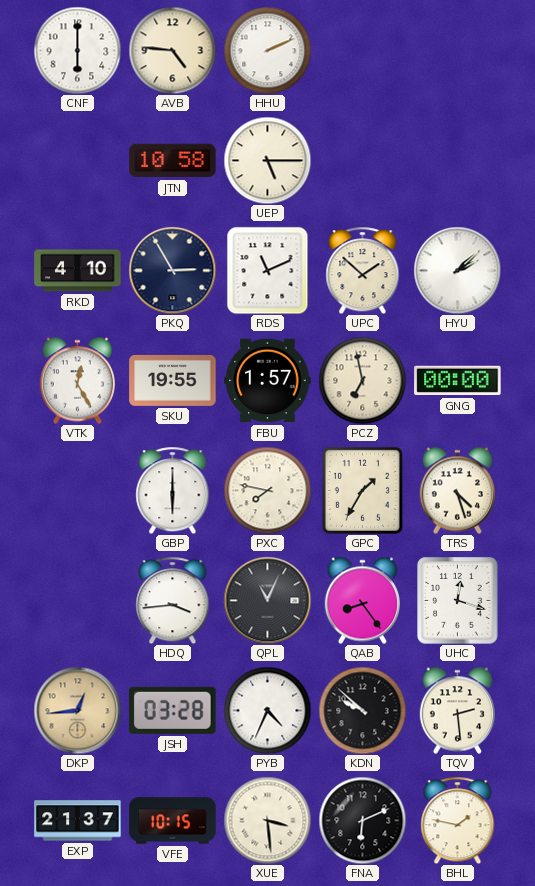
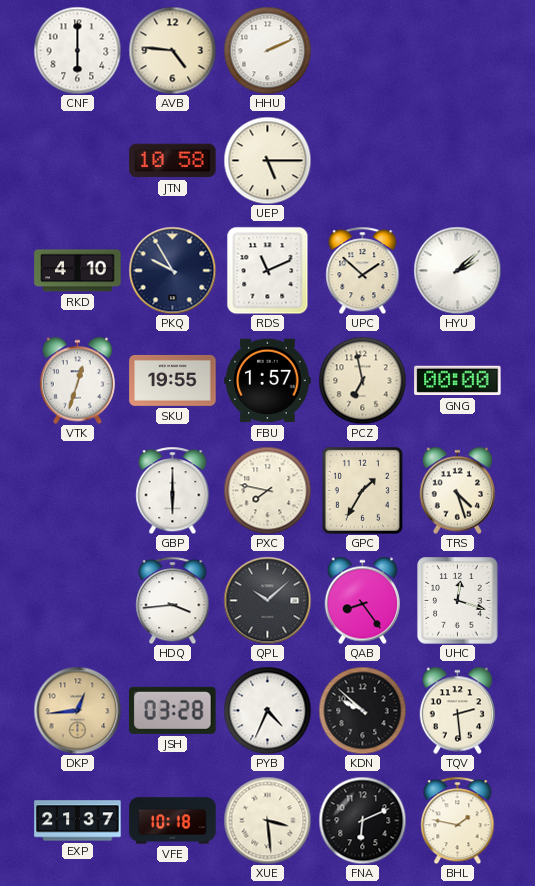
PKQ: 2:55 -> 9:55
VTK: 12:25 -> 12:33
QPL: 11:04 -> 10:08
VFE: 10:15 -> 10:18
